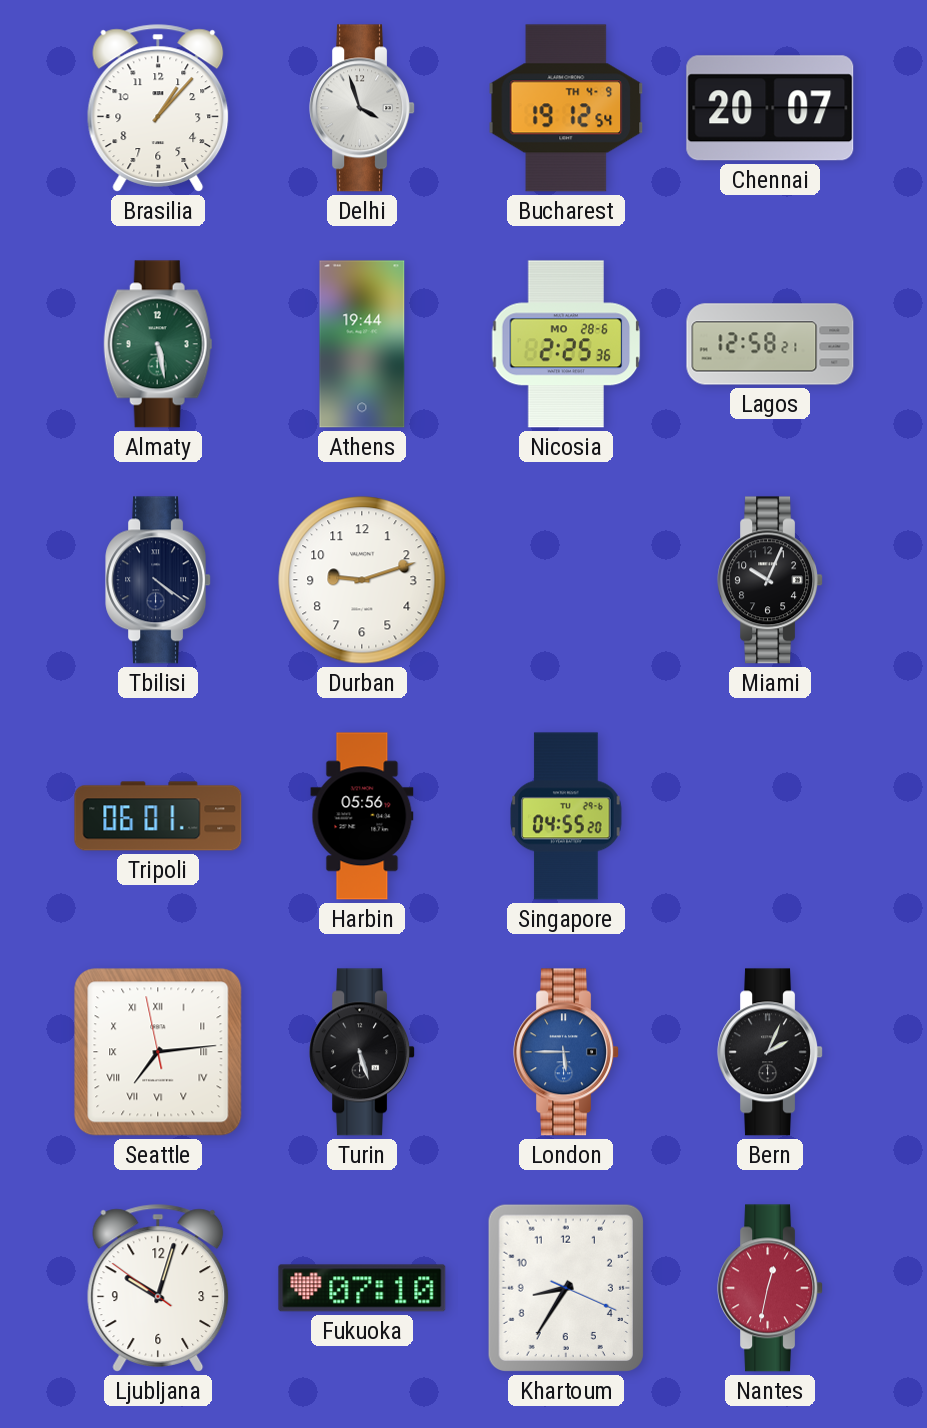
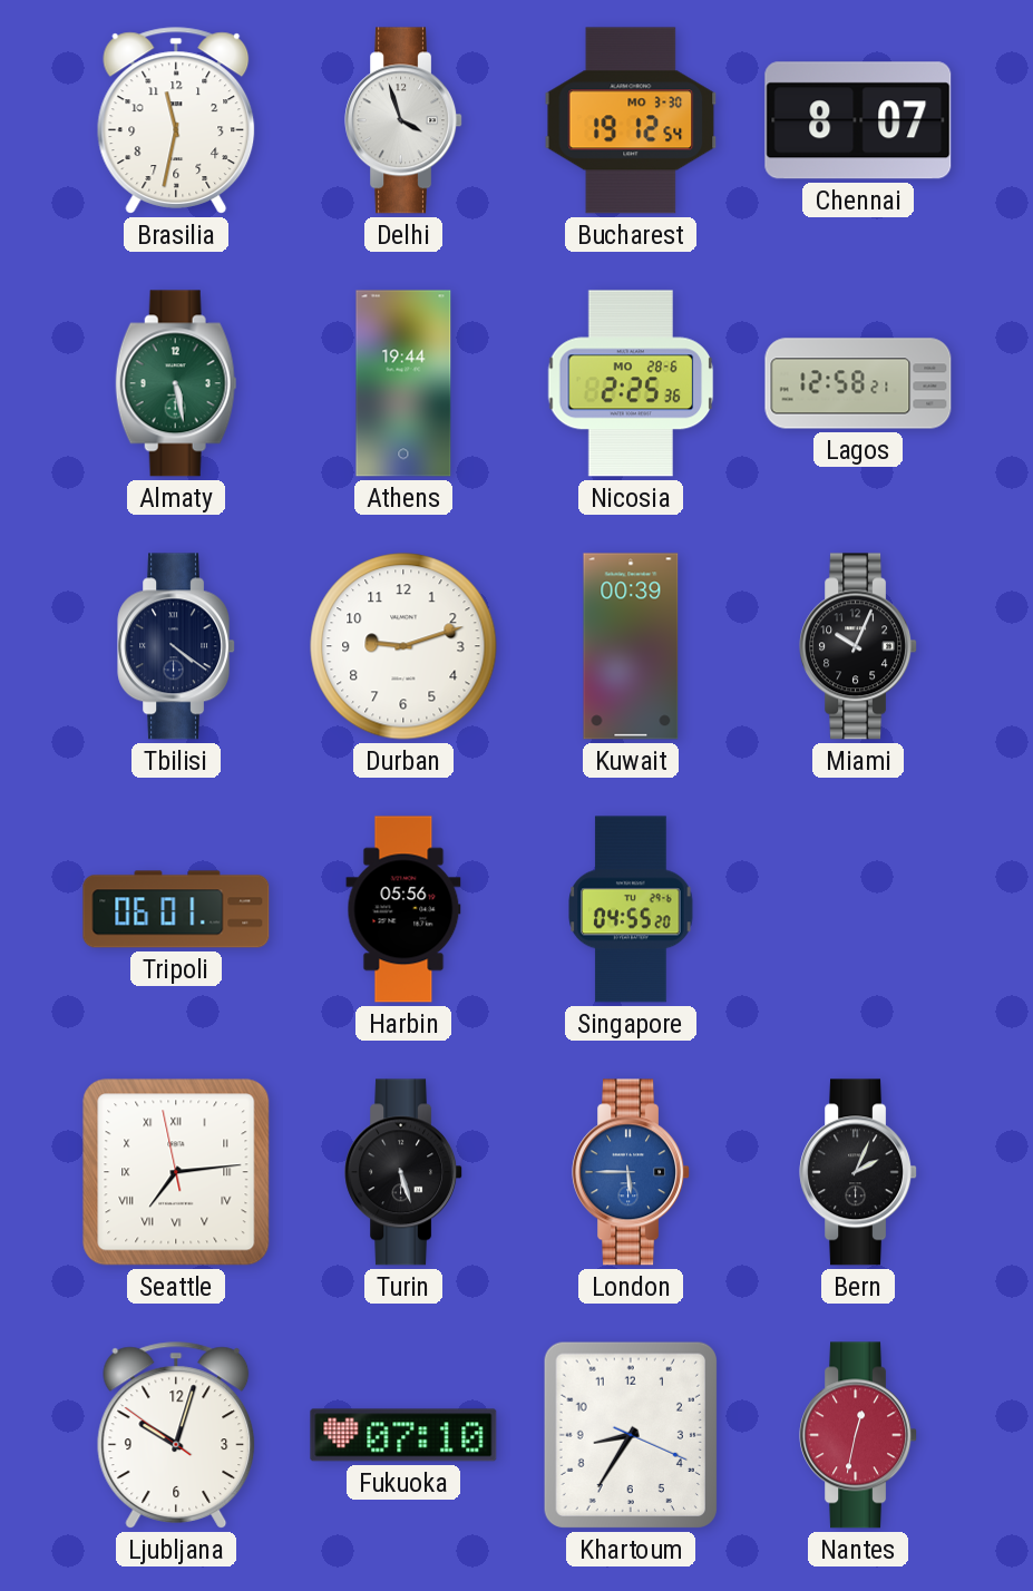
Brasilia: 1:07 -> 11:32
Bucharest date: TH 4-9 -> MO 3-30
Chennai: 20:07 -> 8:07
Kuwait: none -> 00:39
